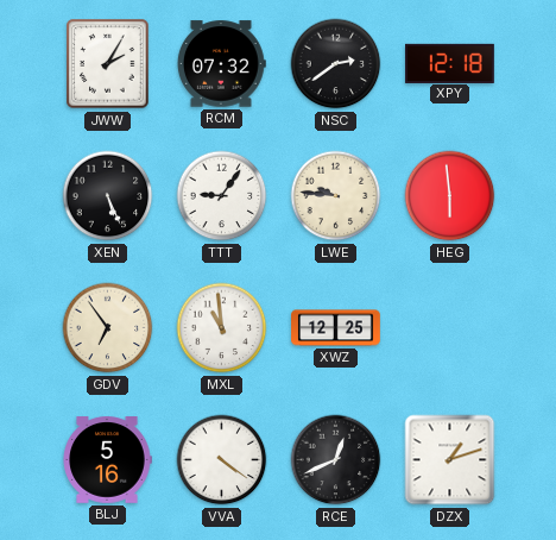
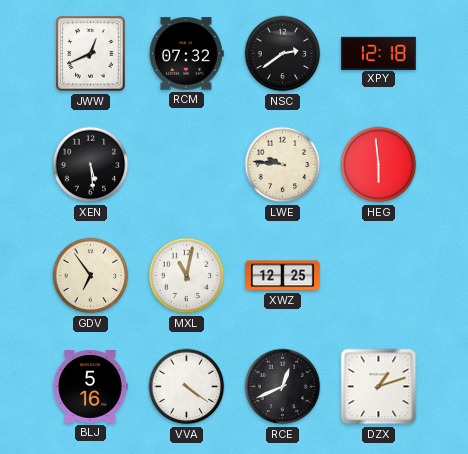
JWW: 2:05 -> 12:41
XEN: 5:26 -> 5:29
TTT: 9:06 -> none
MXL: 10:59 -> 11:02
